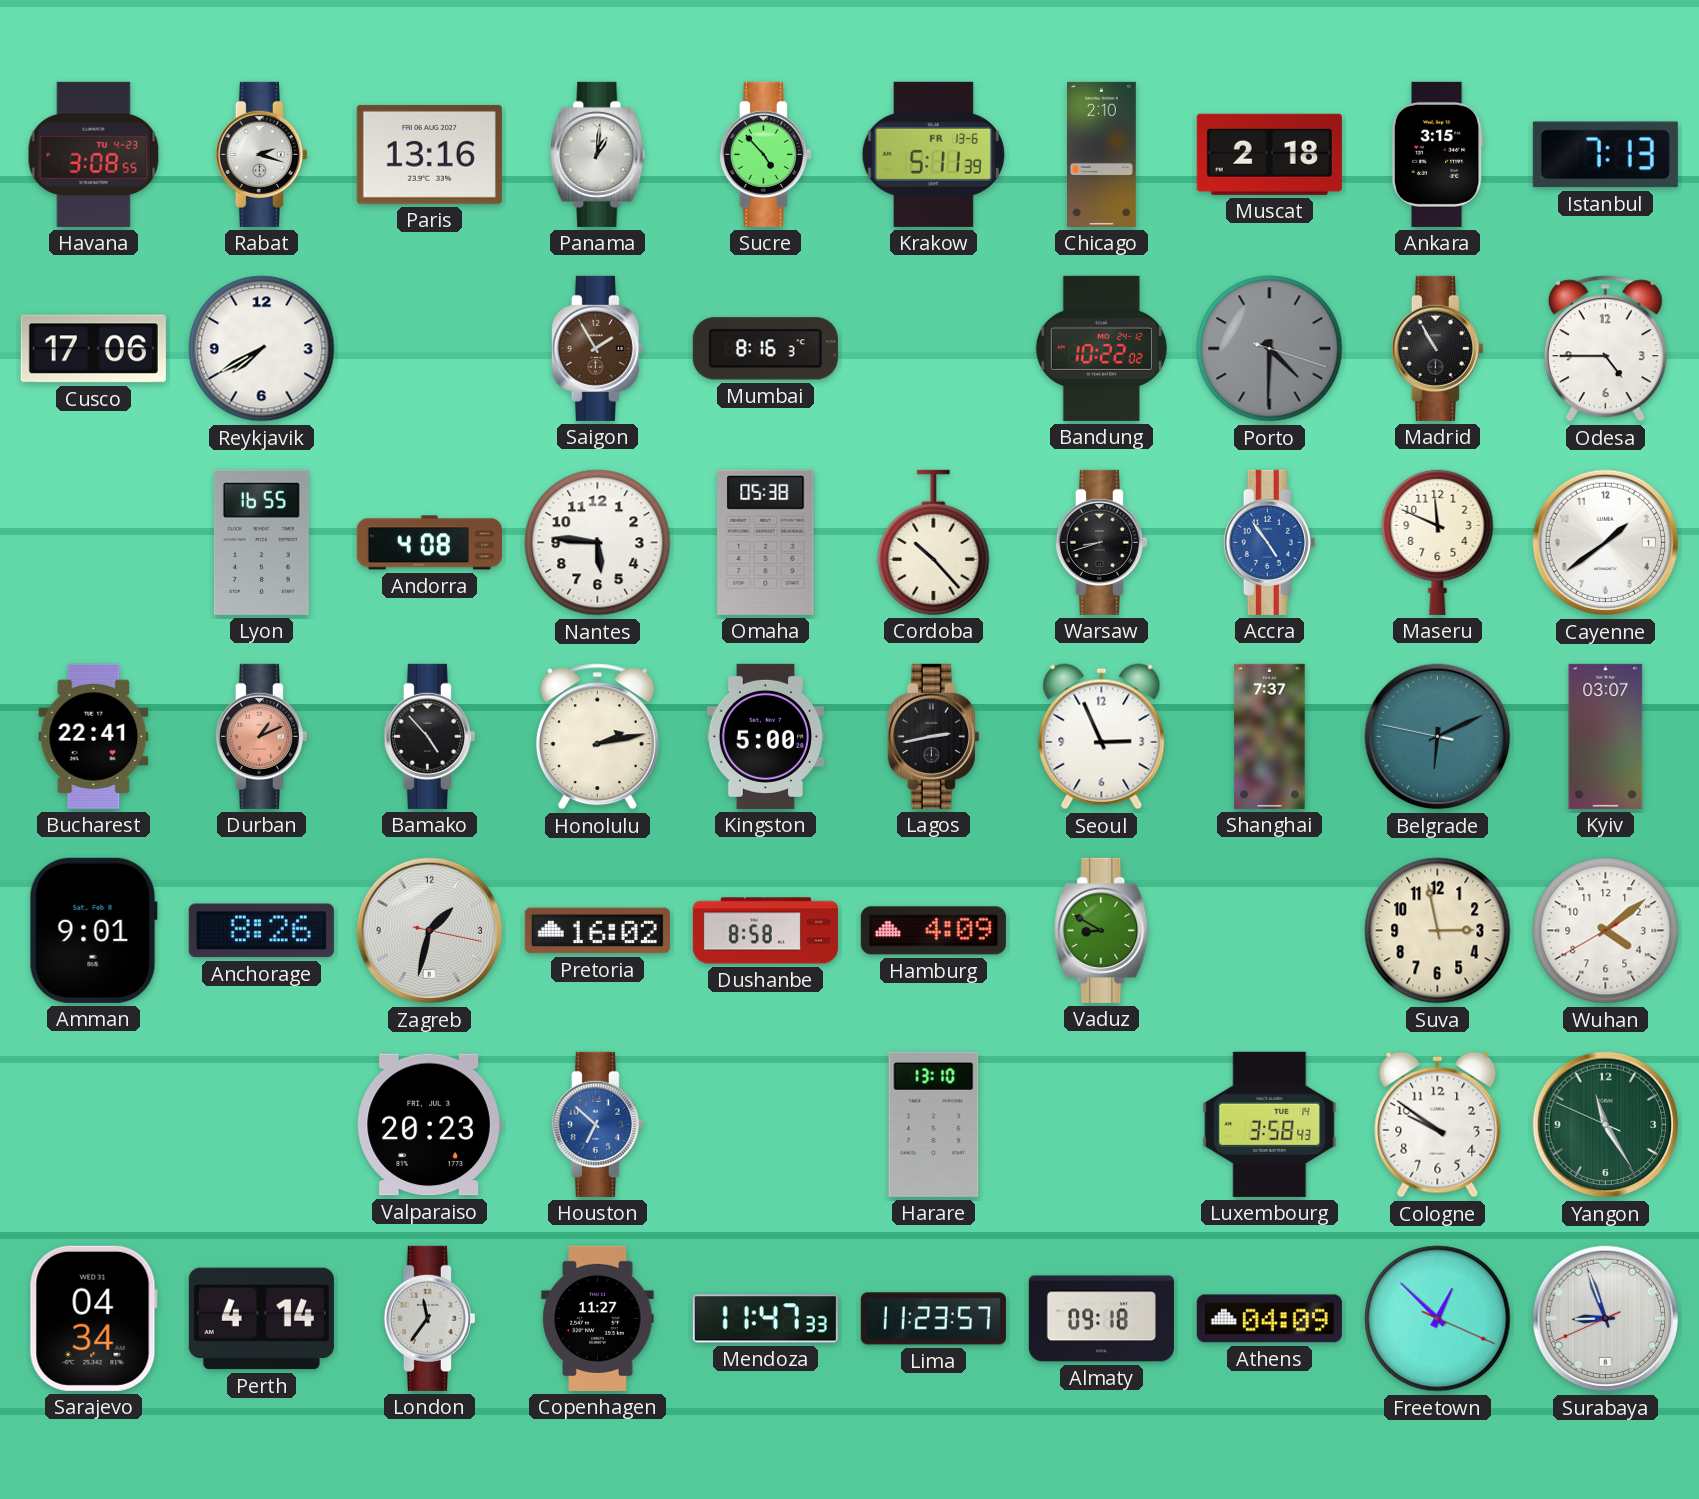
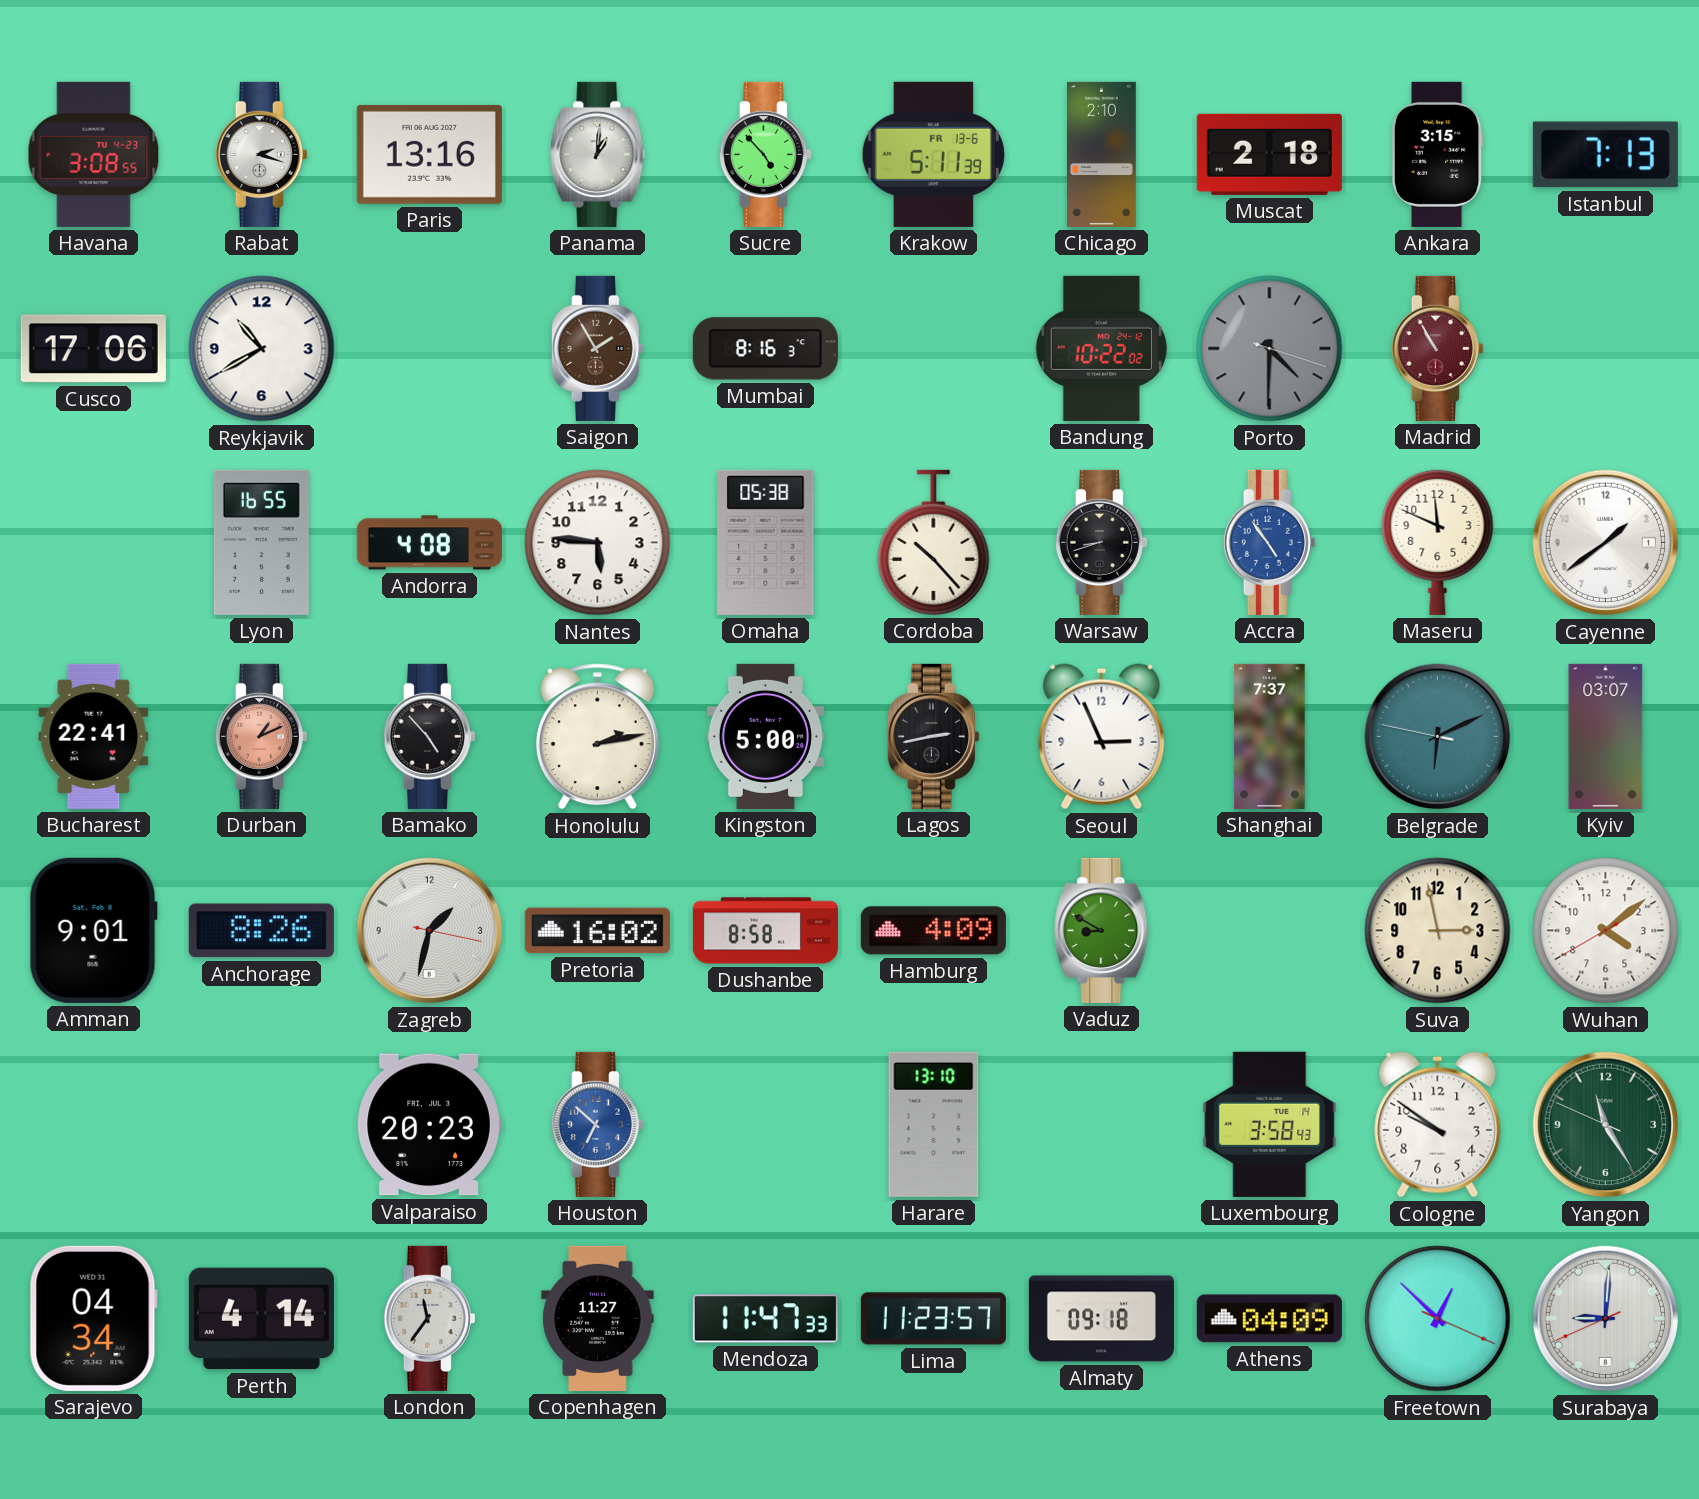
Reykjavik: 7:40 -> 10:40
Madrid dial: black -> burgundy
Odesa: 4:45 -> none
Surabaya: 8:56 -> 9:00
